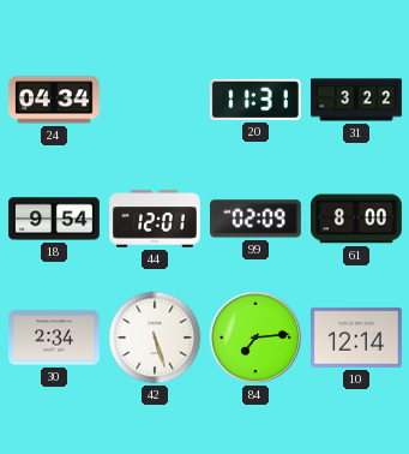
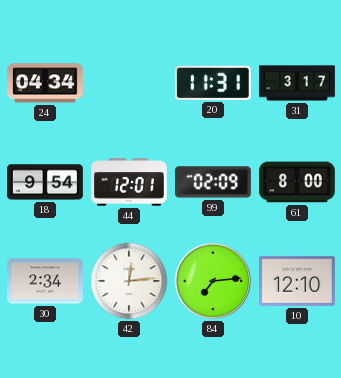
31: 3:22 -> 3:17
42: 5:27 -> 12:14
10: 12:14 -> 12:10
